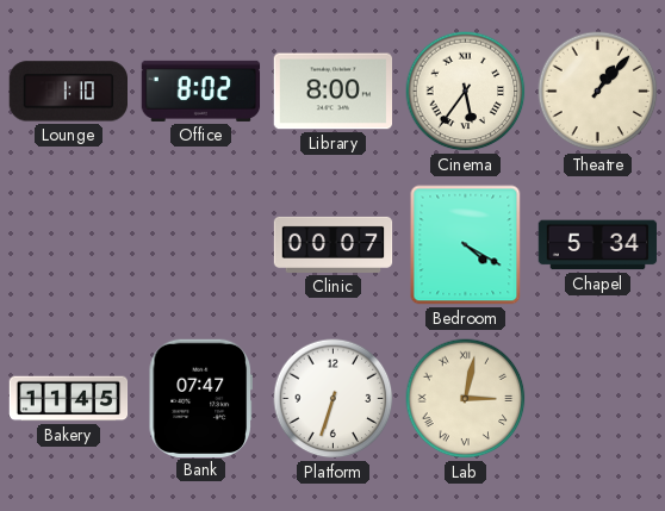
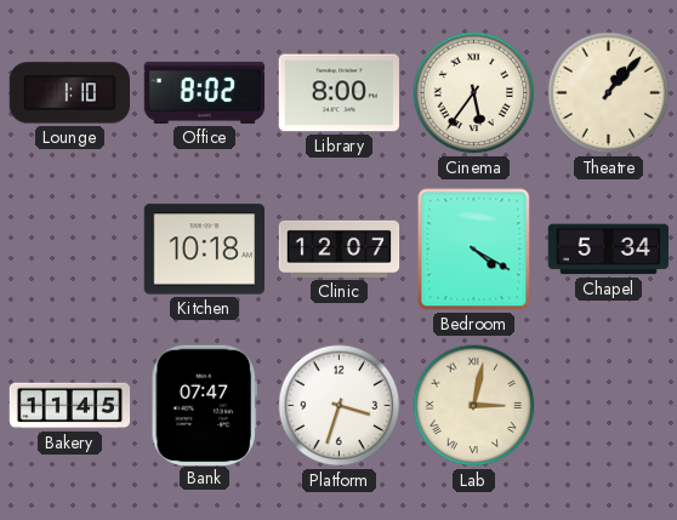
Kitchen: none -> 10:18
Clinic: 00:07 -> 12:07
Platform: 6:33 -> 3:33
